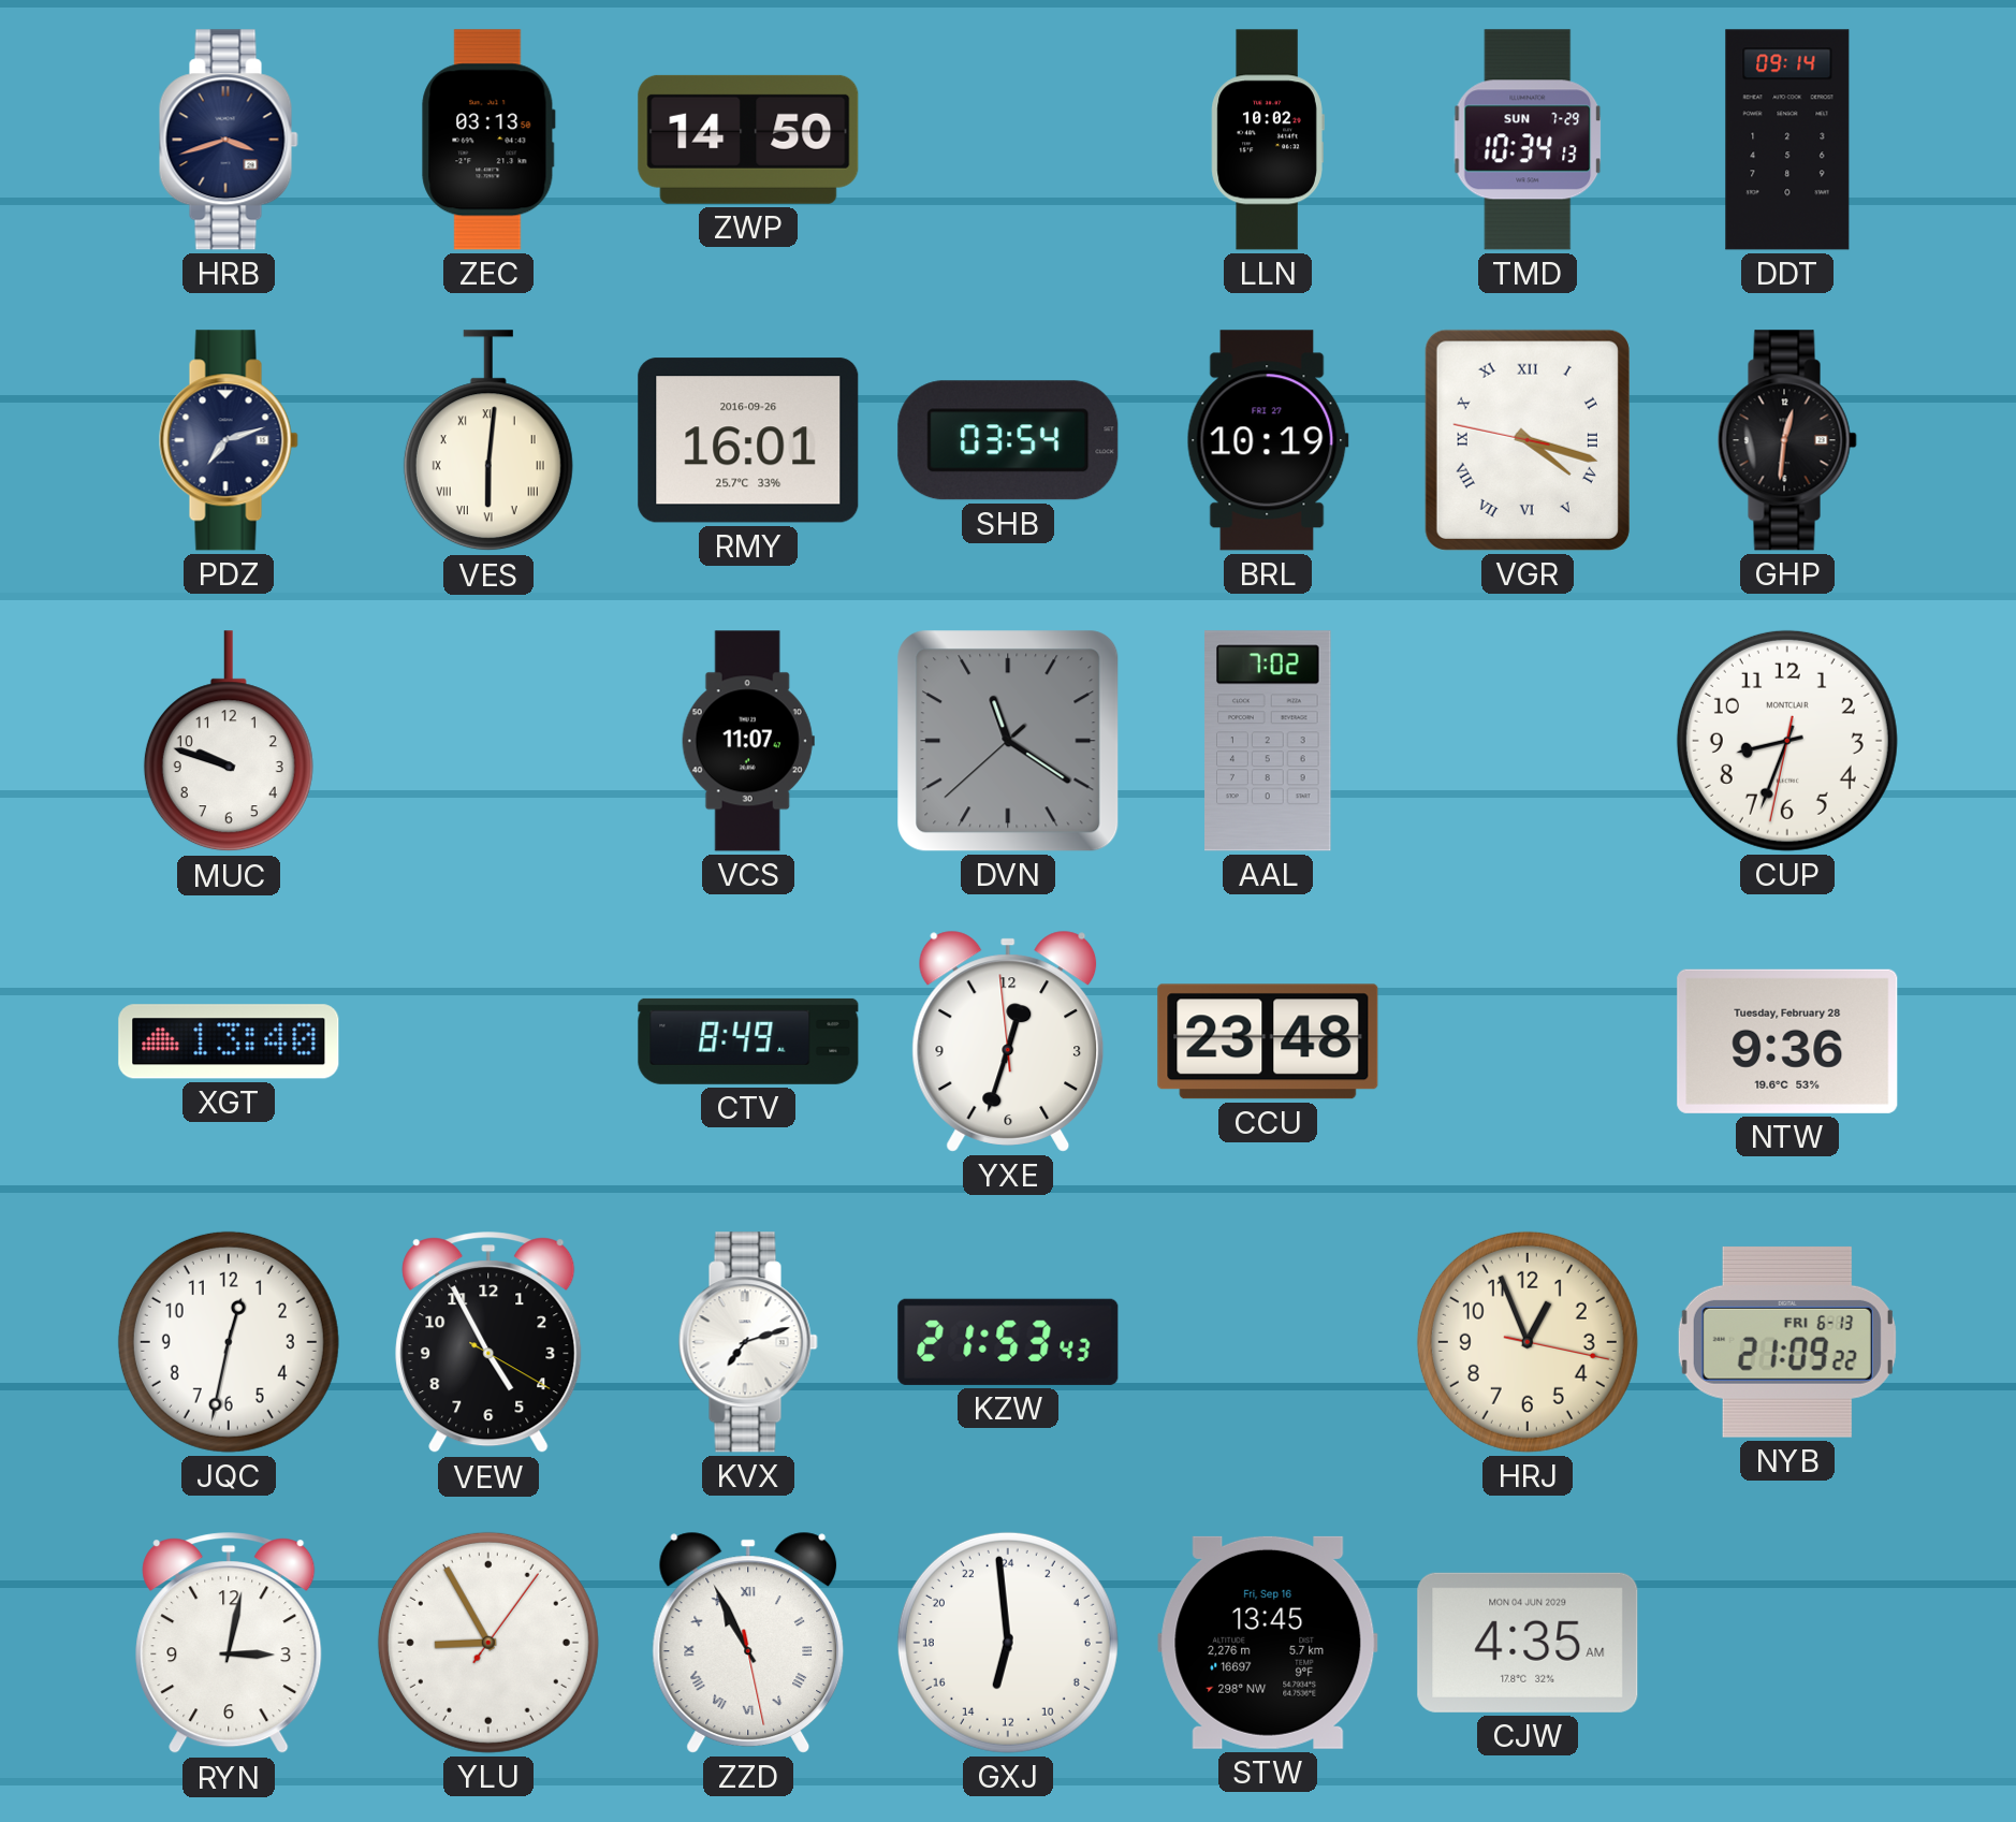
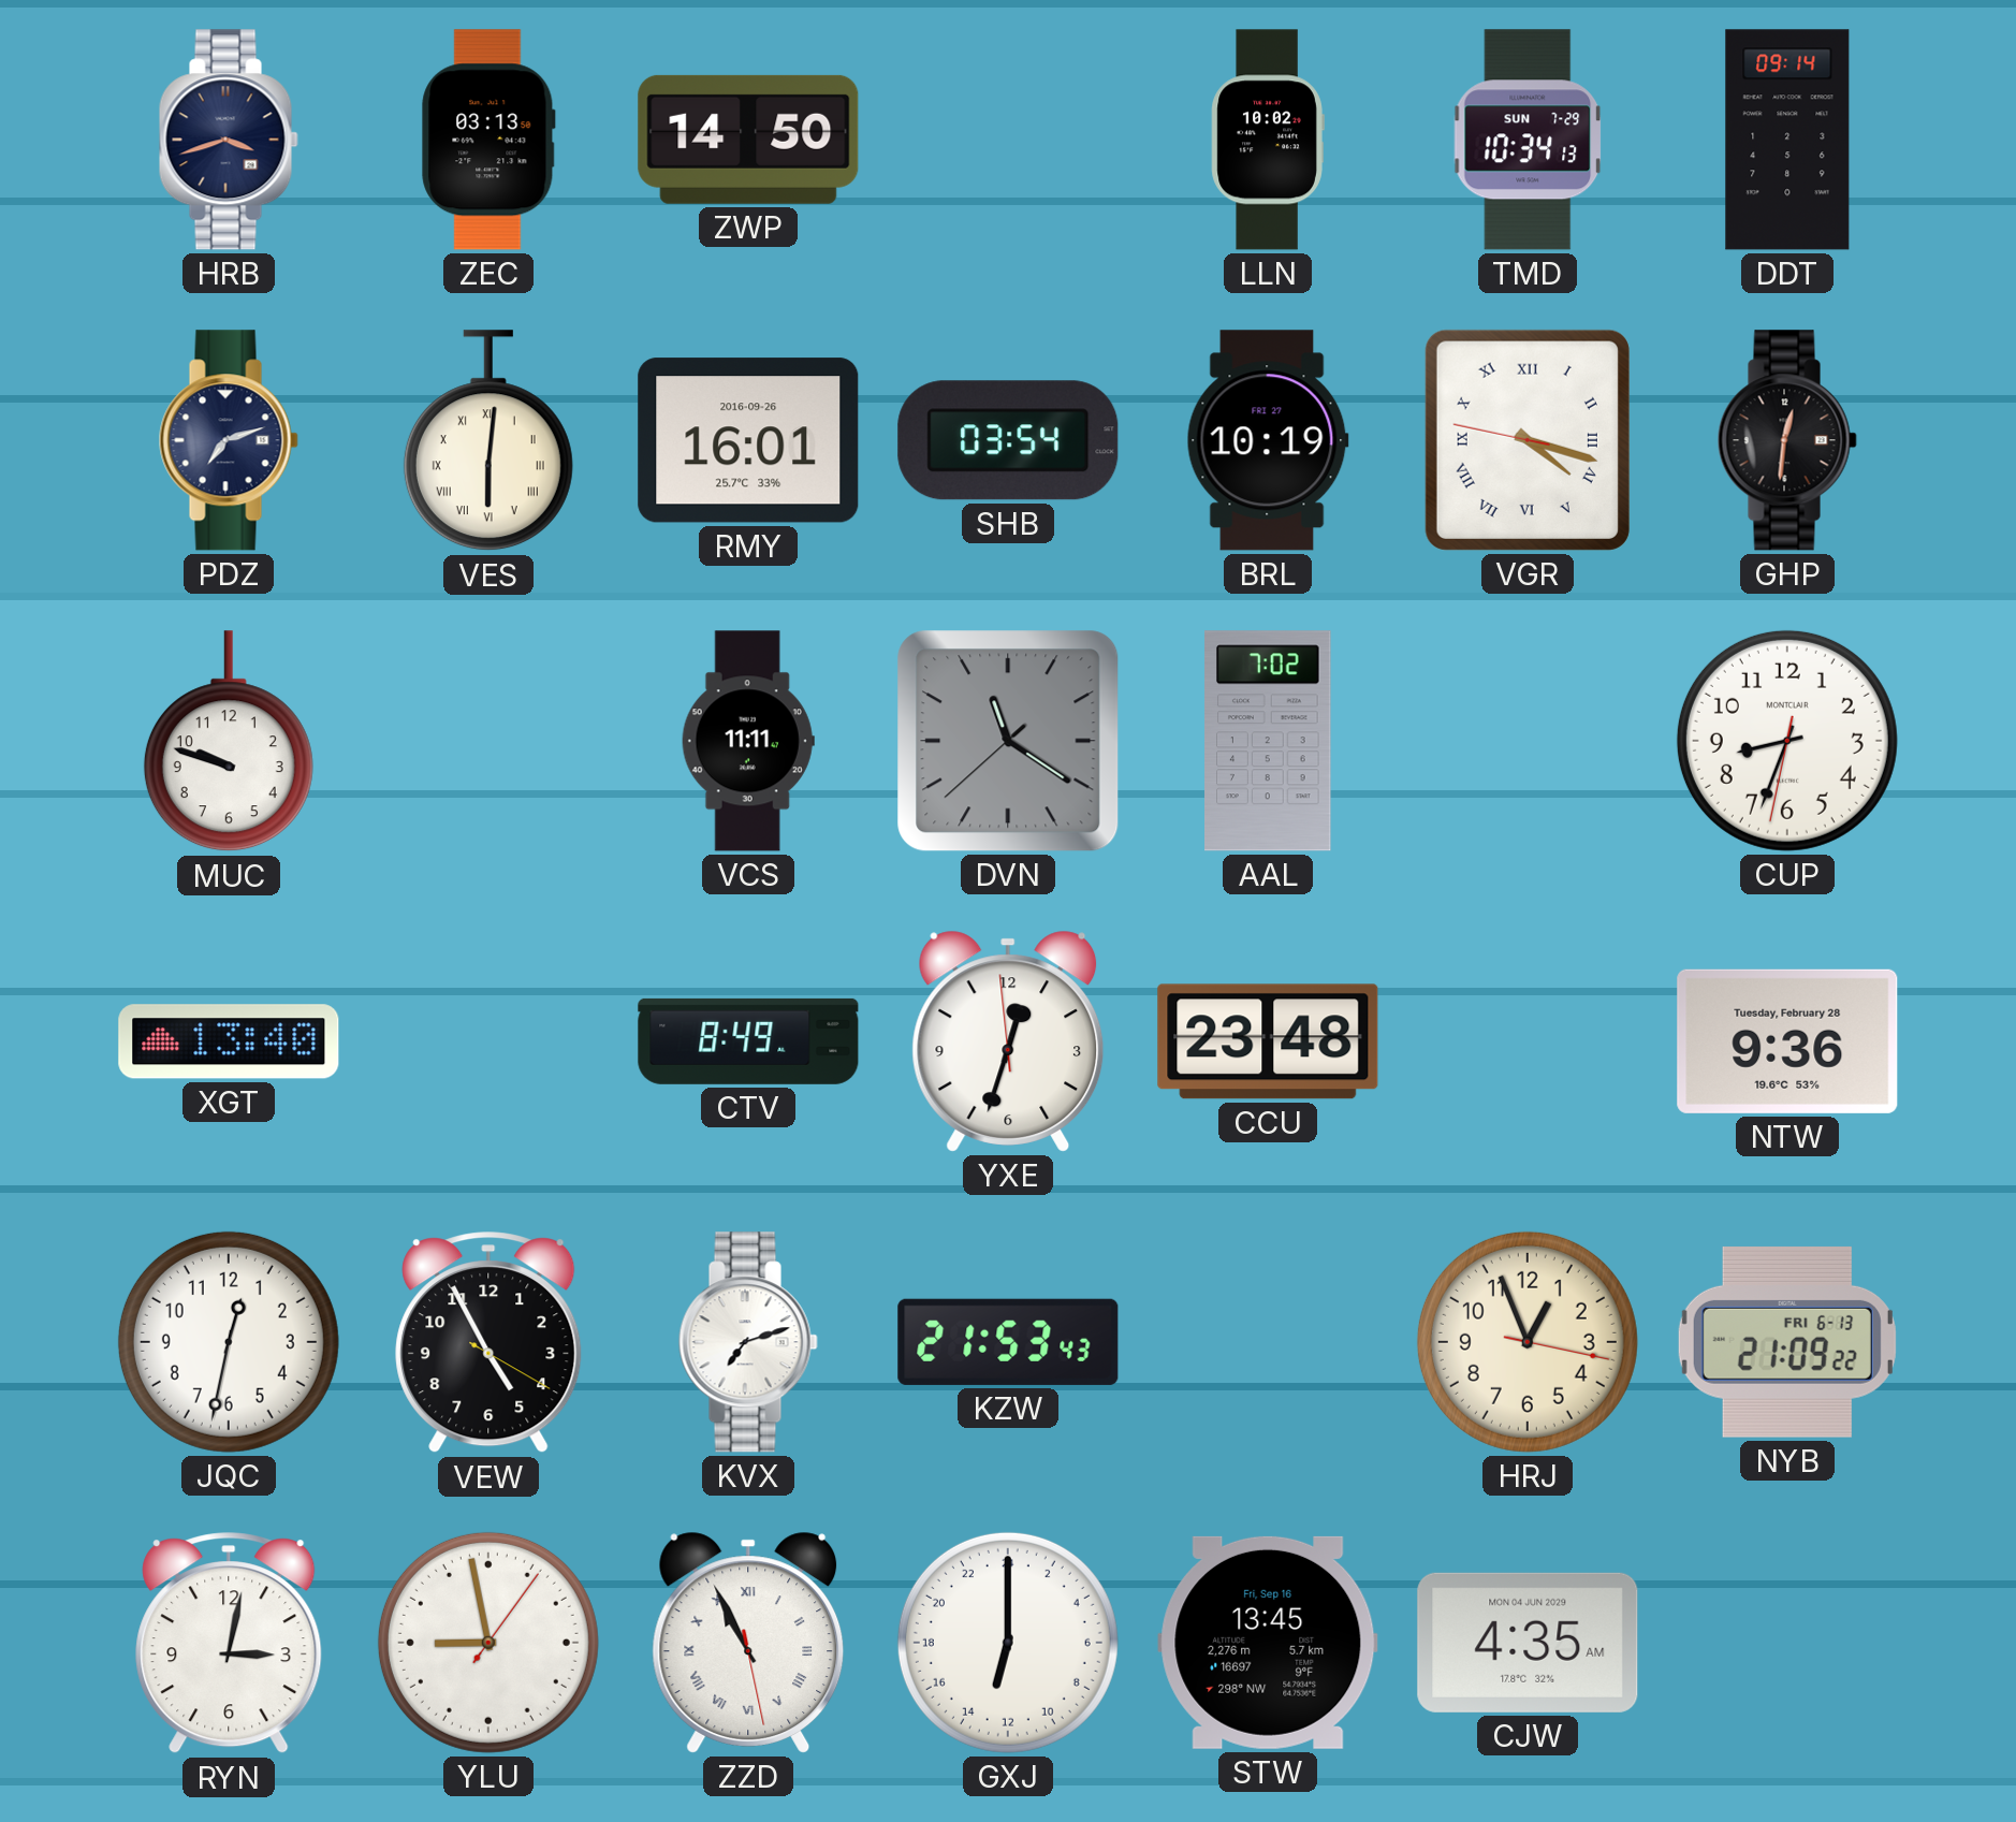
VCS: 11:07 -> 11:11
YLU: 8:55 -> 8:58
GXJ: 12:59 -> 13:00
